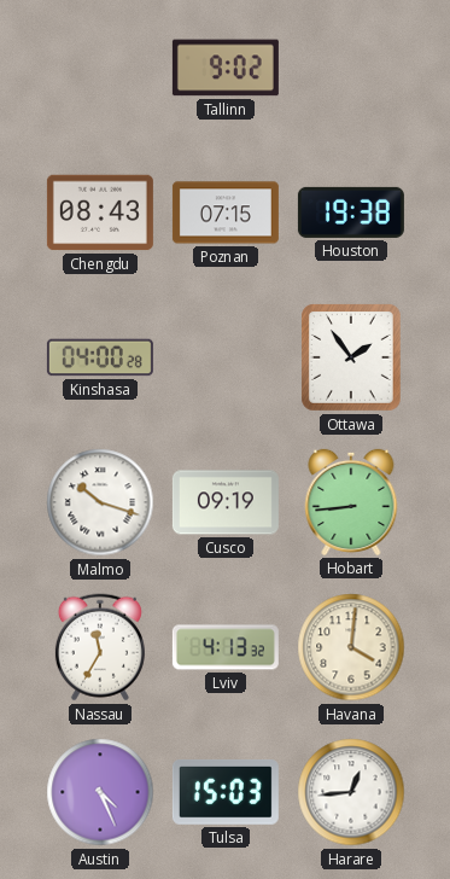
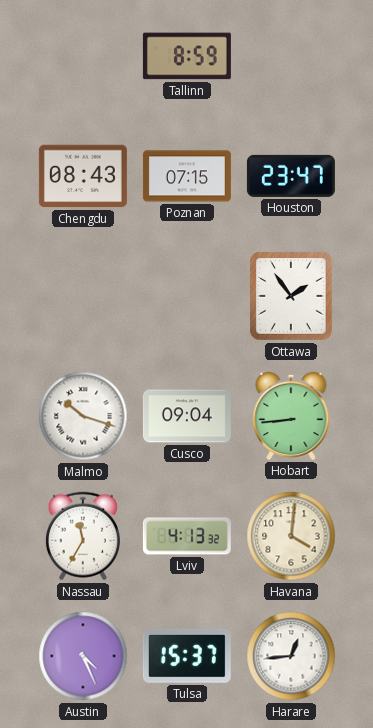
Tallinn: 9:02 -> 8:59
Houston: 19:38 -> 23:47
Kinshasa: 04:00 -> none
Cusco: 09:19 -> 09:04
Tulsa: 15:03 -> 15:37
